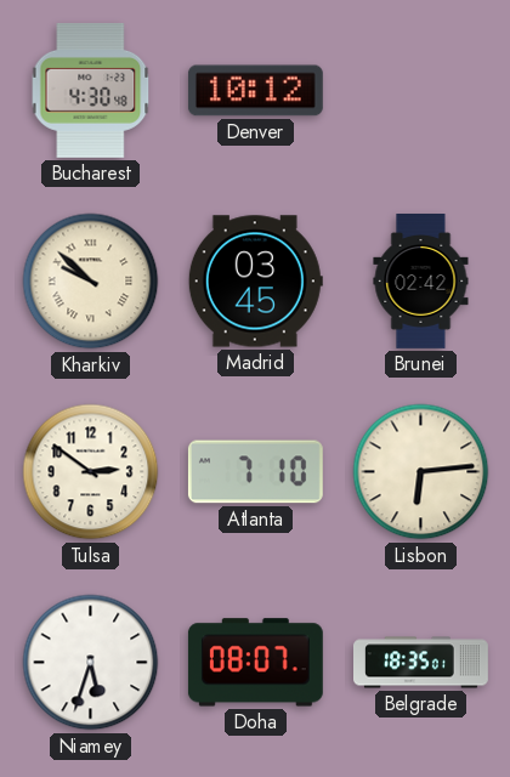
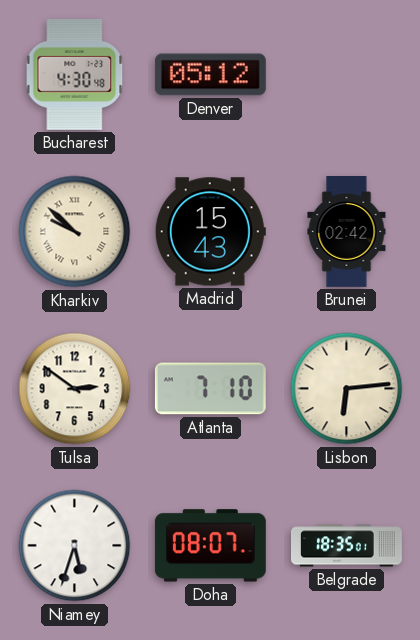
Denver: 10:12 -> 05:12
Madrid: 03:45 -> 15:43
